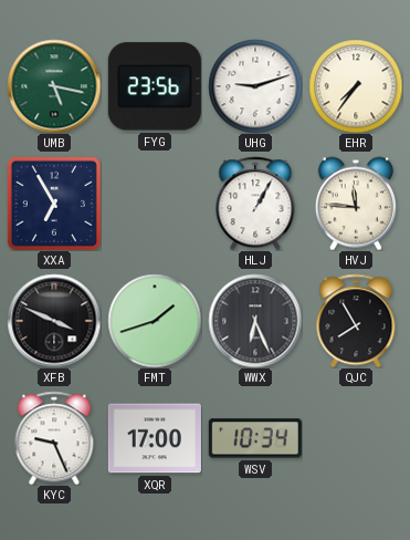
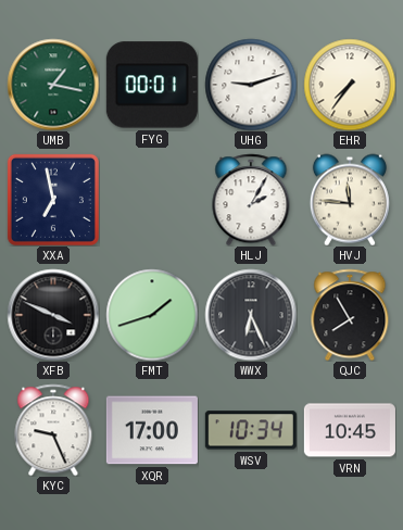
UMB: 5:17 -> 1:17
FYG: 23:56 -> 00:01
XXA: 6:55 -> 6:58
HLJ: 1:05 -> 2:05
VRN: none -> 10:45
